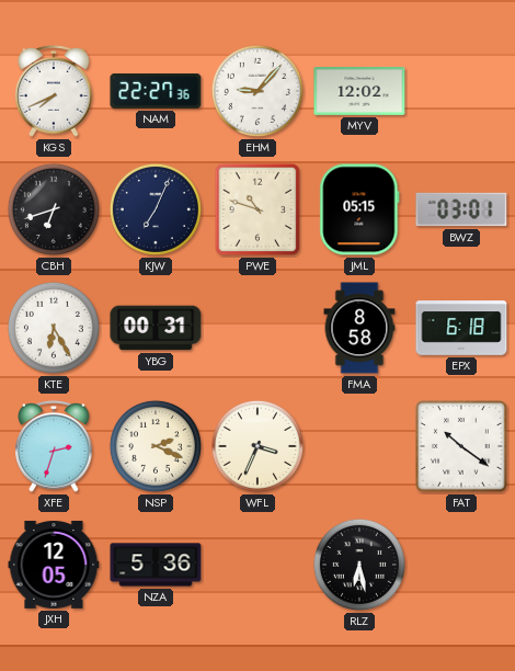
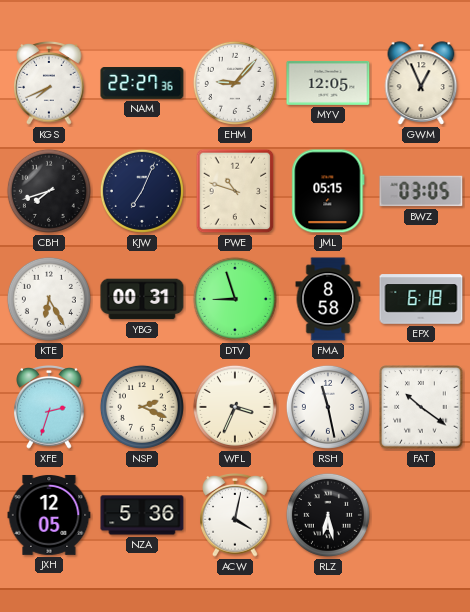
MYV: 12:02 -> 12:05
GWM: none -> 12:56
CBH: 6:42 -> 7:42
BWZ: 03:01 -> 03:05
DTV: none -> 8:57
RSH: none -> 11:28
ACW: none -> 4:02
